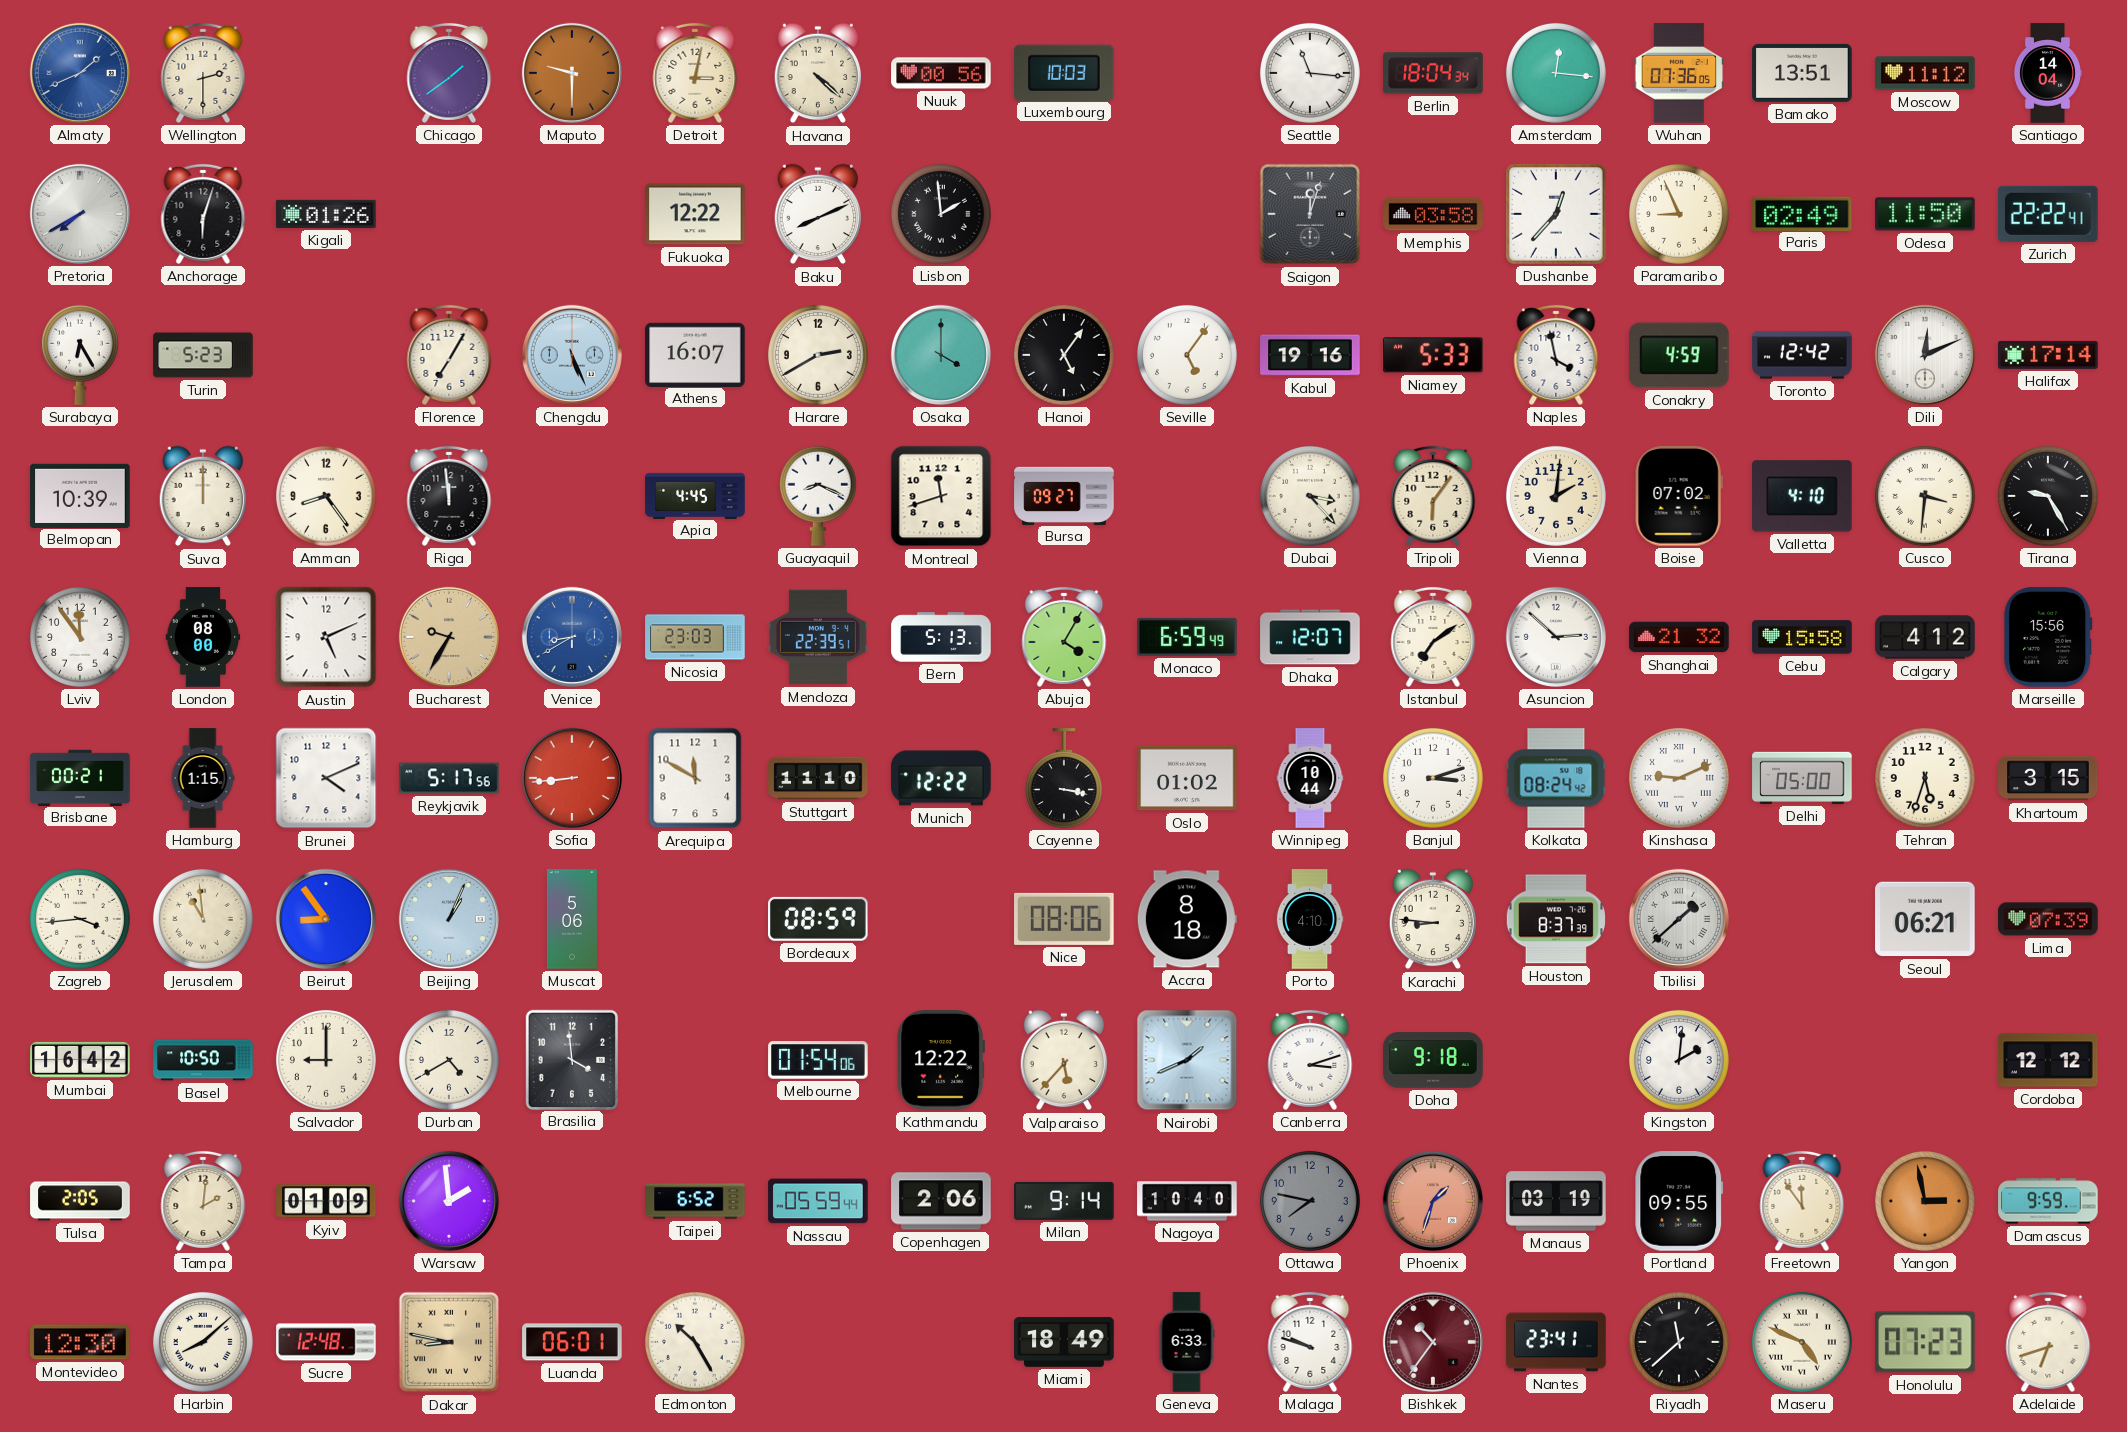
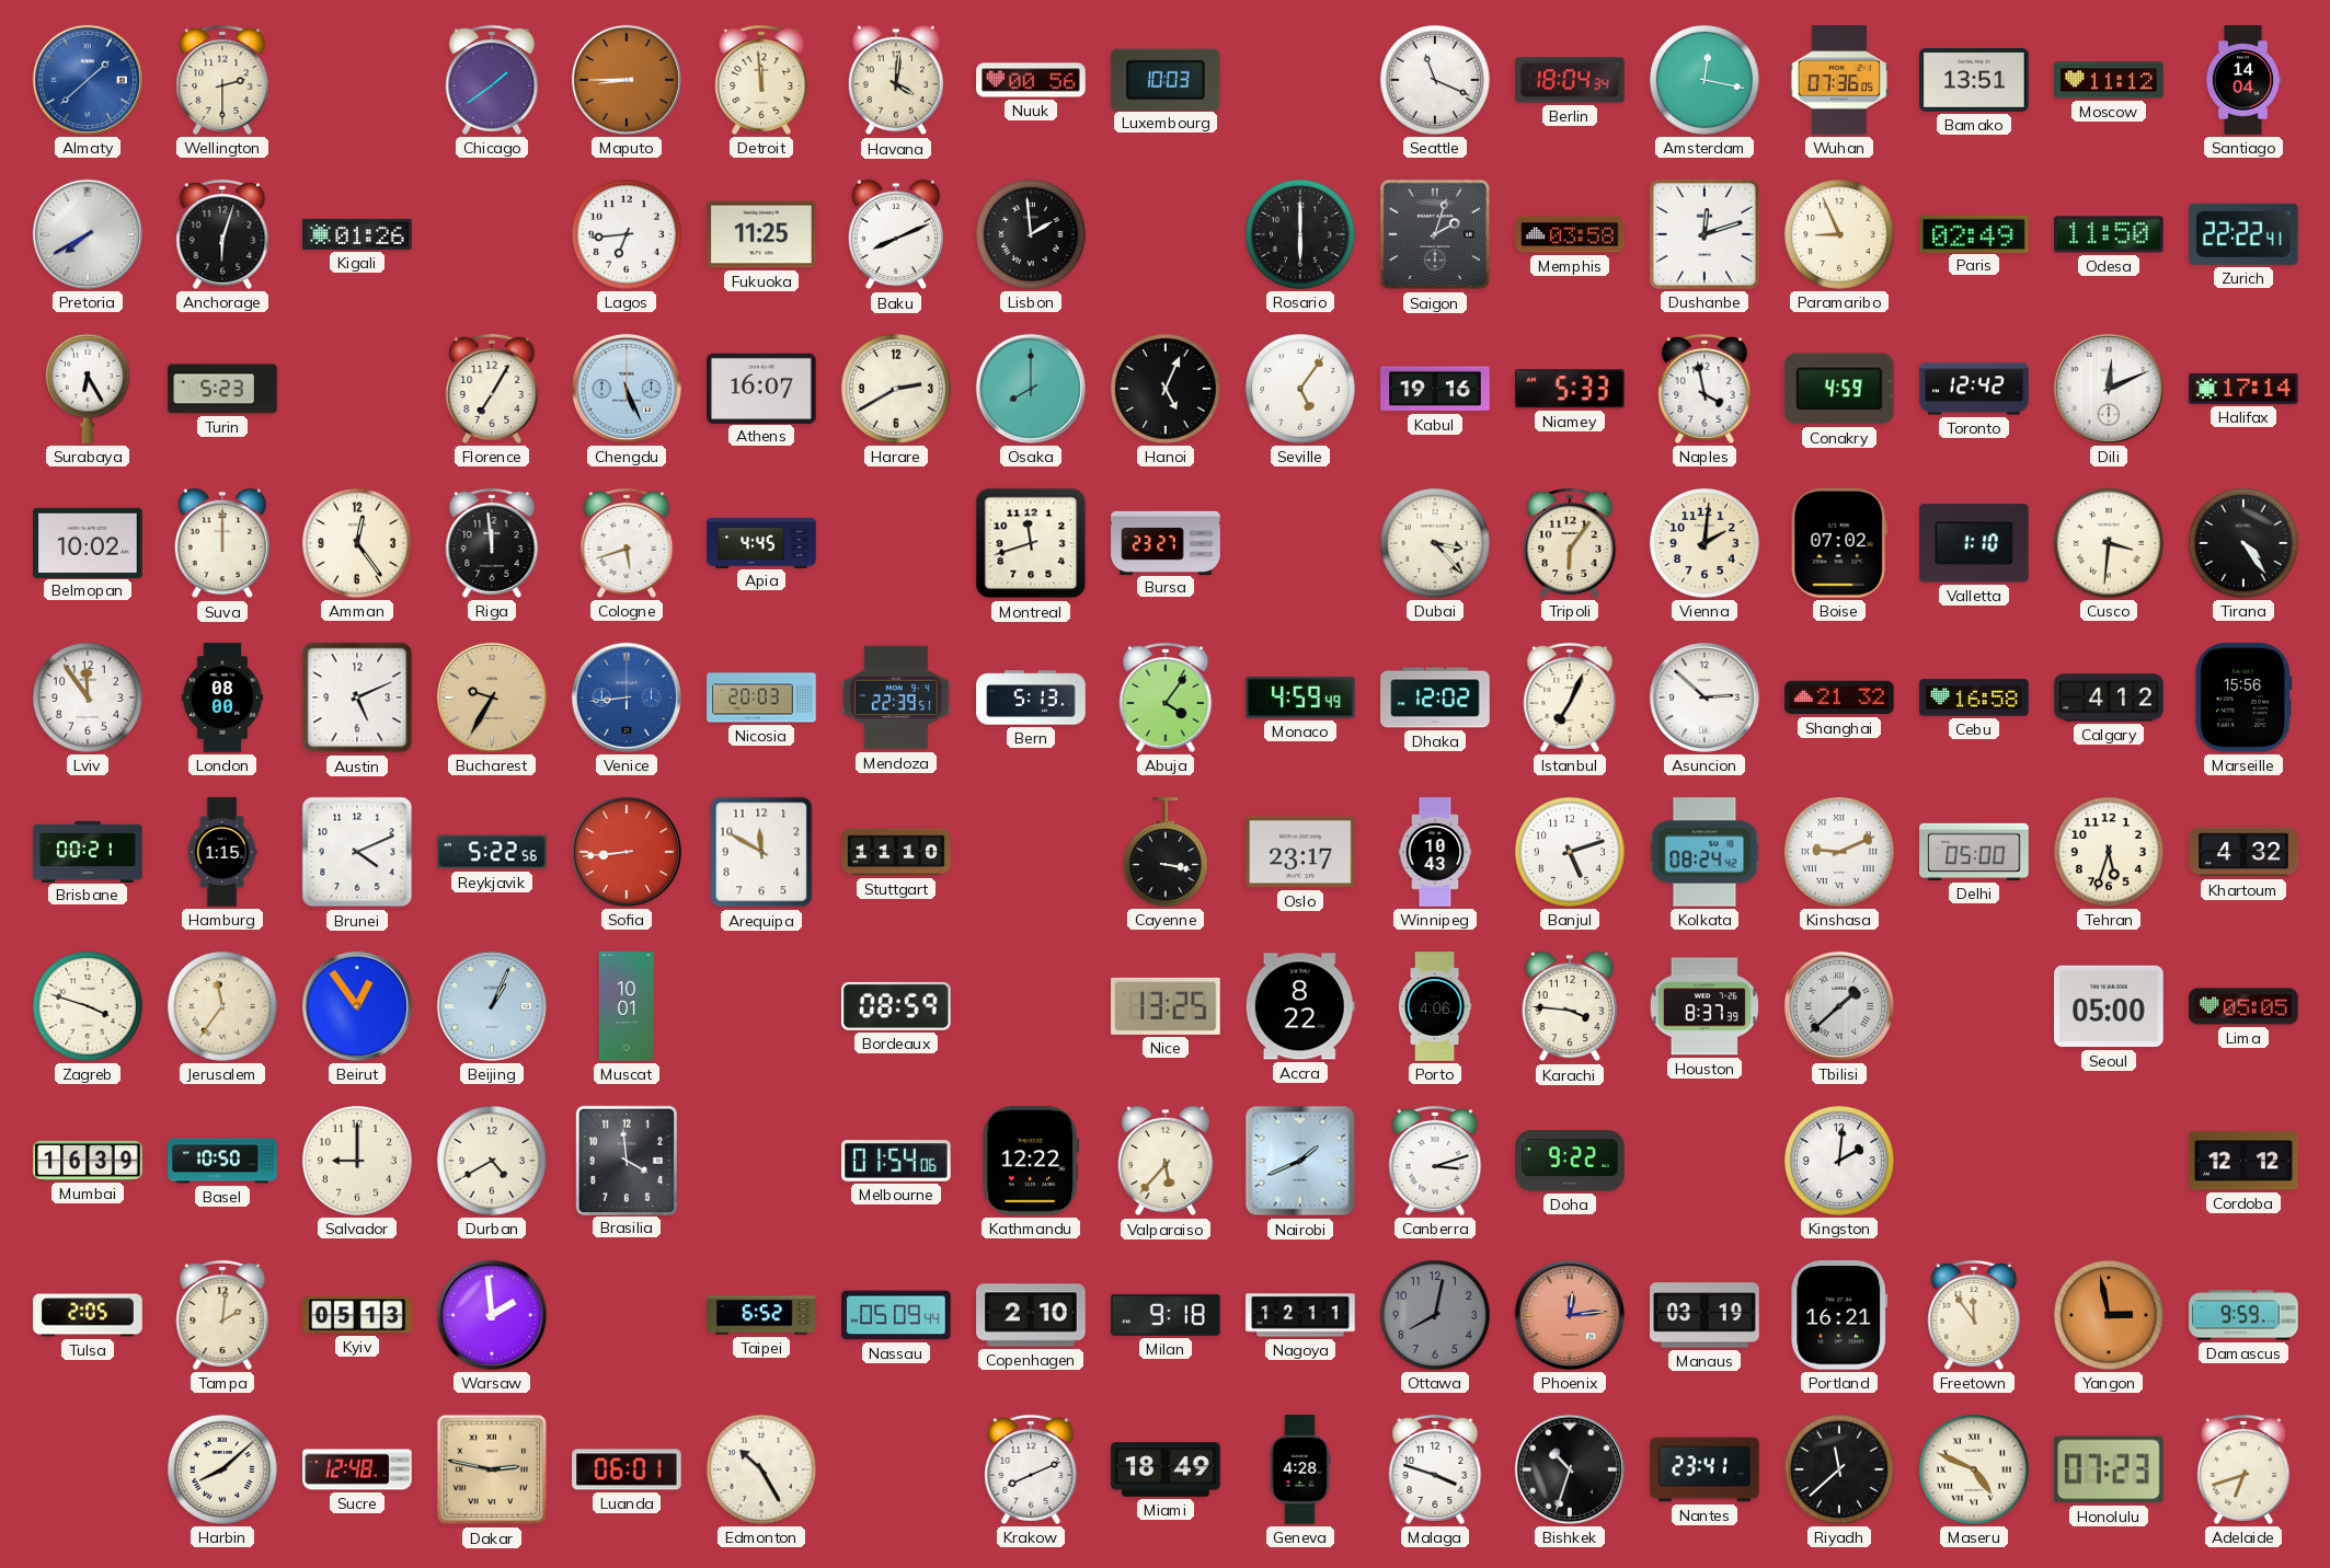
Almaty: 1:41 -> 1:38
Maputo: 9:30 -> 8:45
Detroit: 3:02 -> 11:59
Havana: 4:22 -> 4:01
Seattle: 11:16 -> 11:19
Amsterdam: 12:16 -> 12:17
Lagos: none -> 6:44
Fukuoka: 12:22 -> 11:25
Rosario: none -> 6:00
Saigon: 12:03 -> 2:03
Dushanbe: 12:37 -> 12:12
Osaka: 4:00 -> 8:00
Hanoi: 5:06 -> 5:04
Belmopan: 10:39 -> 10:02
Amman: 8:24 -> 12:24
Cologne: none -> 5:42
Guayaquil: 8:19 -> none
Bursa: 09:27 -> 23:27
Valletta: 4:10 -> 1:10
Tirana: 9:25 -> 4:24
Venice: 8:40 -> 8:44
Nicosia: 23:03 -> 20:03
Abuja: 4:05 -> 4:06
Monaco: 6:59 -> 4:59
Dhaka: 12:07 -> 12:02
Istanbul: 7:09 -> 7:04
Cebu: 15:58 -> 16:58
Reykjavik: 5:17 -> 5:22
Munich: 12:22 -> none
Oslo: 01:02 -> 23:17
Winnipeg: 10:44 -> 10:43
Banjul: 3:12 -> 5:12
Khartoum: 3:15 -> 4:32
Zagreb: 3:44 -> 3:48
Jerusalem: 10:59 -> 11:36
Beirut: 8:54 -> 12:54
Muscat: 5:06 -> 10:01
Nice: 08:06 -> 13:25
Accra: 8:18 -> 8:22
Porto: 4:10 -> 4:06
Karachi: 8:46 -> 3:46
Seoul: 06:21 -> 05:00
Lima: 07:39 -> 05:05
Mumbai: 16:42 -> 16:39
Doha: 9:18 -> 9:22
Kyiv: 01:09 -> 05:13
Nassau: 05:59 -> 05:09
Copenhagen: 2:06 -> 2:10
Milan: 9:14 -> 9:18
Nagoya: 10:40 -> 12:11
Ottawa: 7:47 -> 8:02
Phoenix: 1:33 -> 12:14
Portland: 09:55 -> 16:21
Montevideo: 12:30 -> none
Dakar: 8:47 -> 2:47
Krakow: none -> 8:11
Geneva: 6:33 -> 4:28
Malaga: 9:48 -> 3:48
Bishkek: 10:36 -> 10:33
Bishkek dial: burgundy -> black
